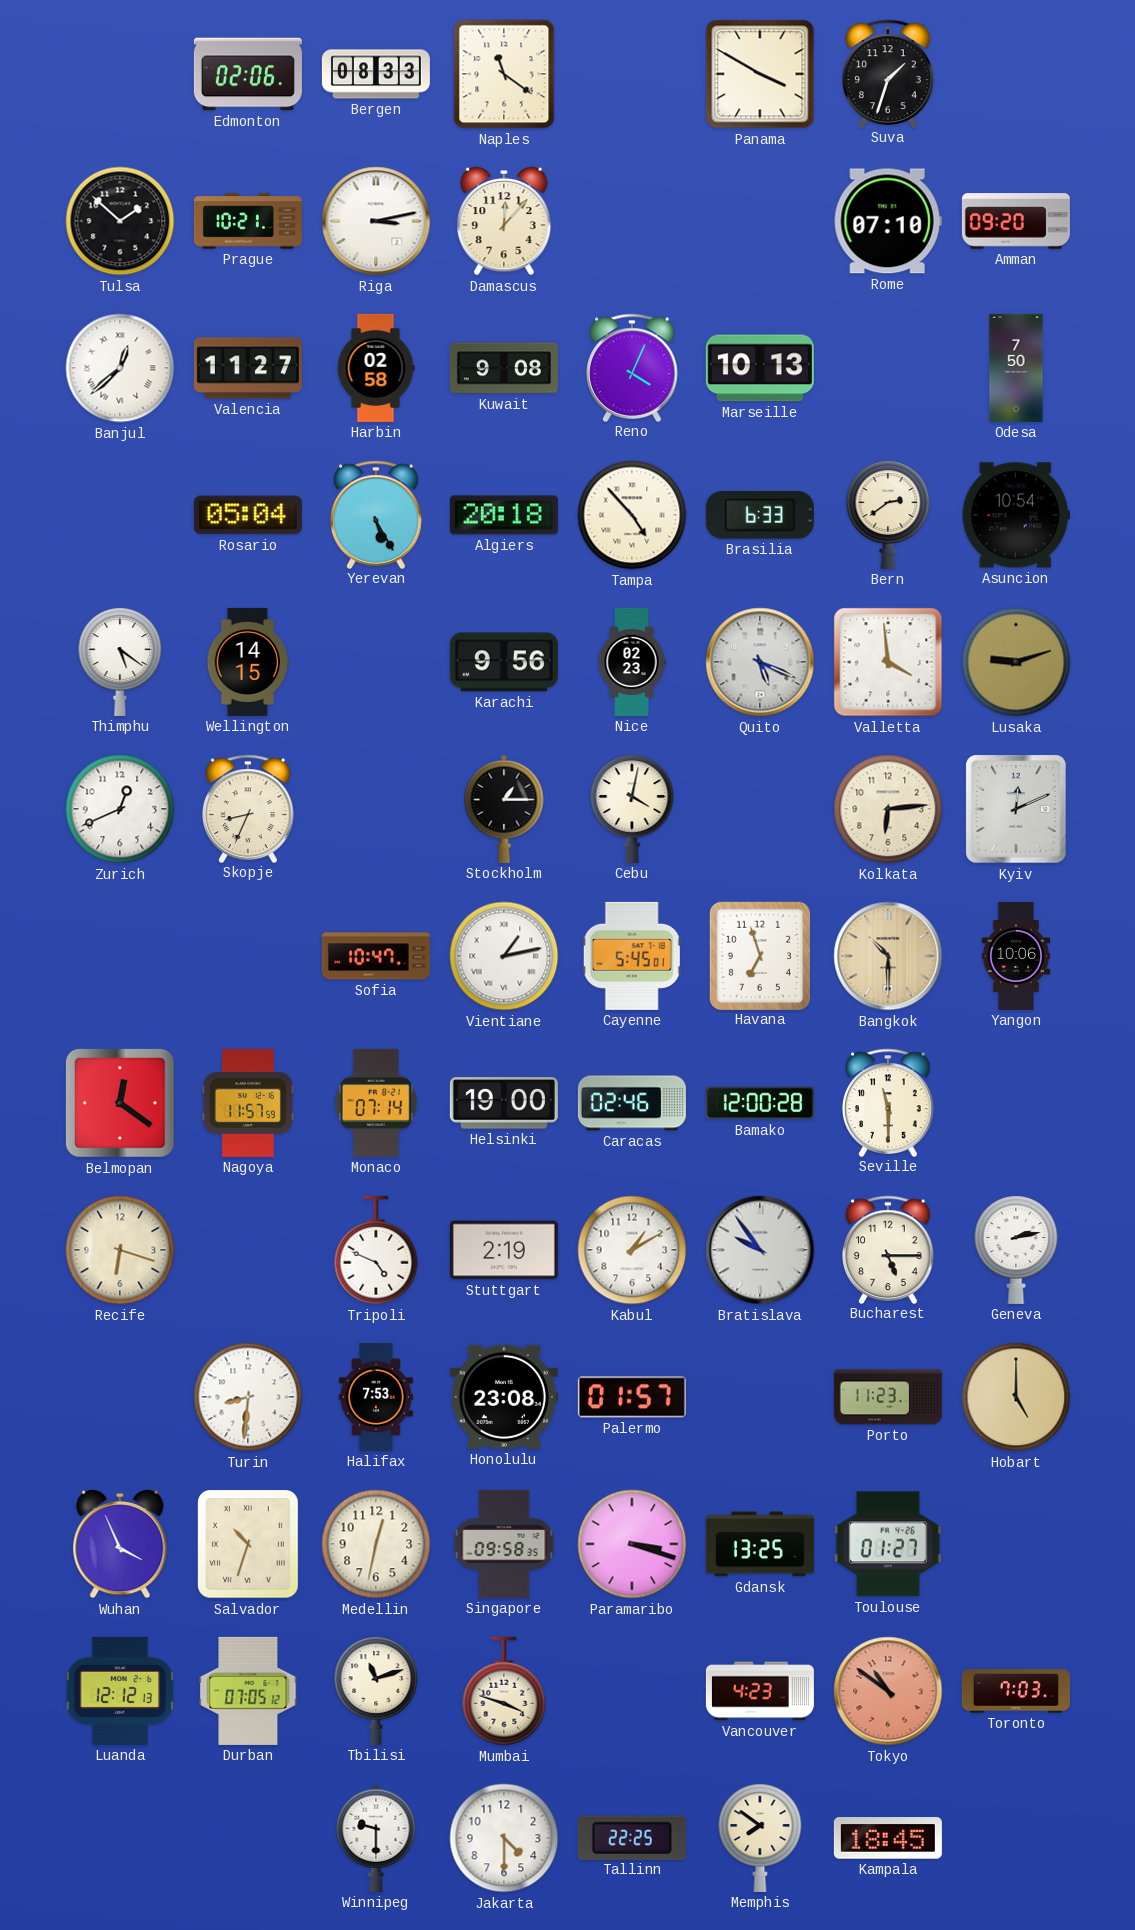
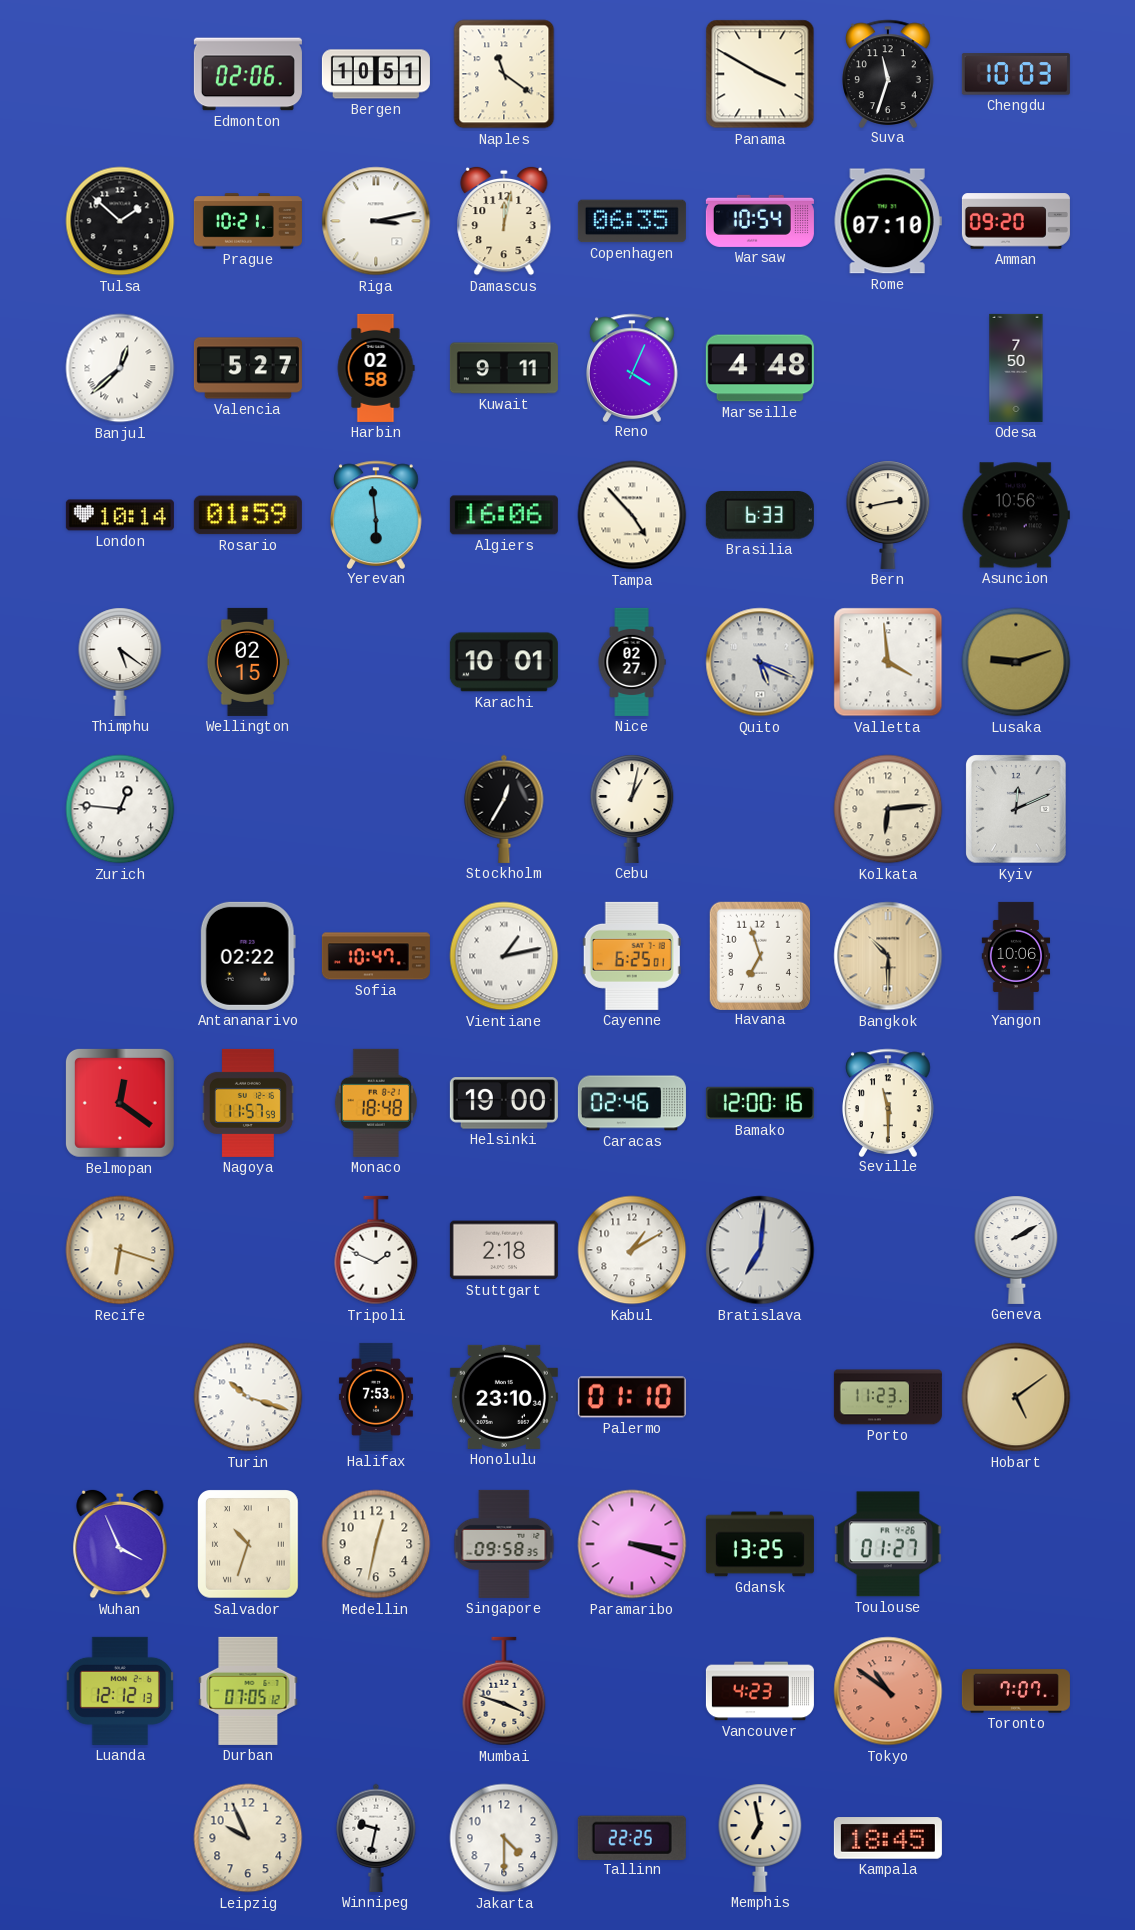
Bergen: 08:33 -> 10:51
Suva: 1:33 -> 11:33
Chengdu: none -> 10:03
Damascus: 12:07 -> 12:02
Copenhagen: none -> 06:35
Warsaw: none -> 10:54
Valencia: 11:27 -> 5:27
Kuwait: 9:08 -> 9:11
Marseille: 10:13 -> 4:48
London: none -> 10:14
Rosario: 05:04 -> 01:59
Yerevan: 5:25 -> 5:59
Algiers: 20:18 -> 16:06
Bern: 2:39 -> 2:43
Asuncion: 10:54 -> 10:56
Wellington: 14:15 -> 02:15
Karachi: 9:56 -> 10:01
Nice: 02:23 -> 02:27
Zurich: 12:41 -> 12:46
Skopje: 8:34 -> none
Stockholm: 1:15 -> 12:35
Cebu: 4:02 -> 1:02
Antananarivo: none -> 02:22
Cayenne: 5:45 -> 6:25
Monaco: 07:14 -> 18:48
Bamako: 12:00:28 -> 12:00:16
Tripoli: 4:49 -> 1:49
Stuttgart: 2:19 -> 2:18
Bratislava: 9:54 -> 7:01
Bucharest: 5:15 -> none
Geneva: 2:13 -> 2:10
Turin: 8:31 -> 10:18
Honolulu: 23:08 -> 23:10
Palermo: 01:57 -> 01:10
Hobart: 5:00 -> 5:09
Tbilisi: 11:12 -> none
Toronto: 7:03 -> 7:07
Leipzig: none -> 9:56
Winnipeg: 9:30 -> 9:32
Memphis: 7:51 -> 6:58
